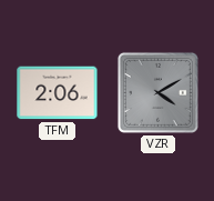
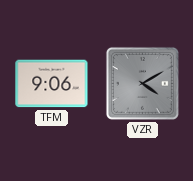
TFM: 2:06 -> 9:06
